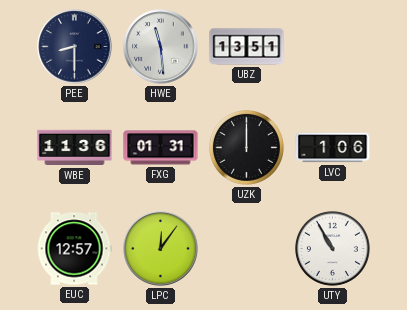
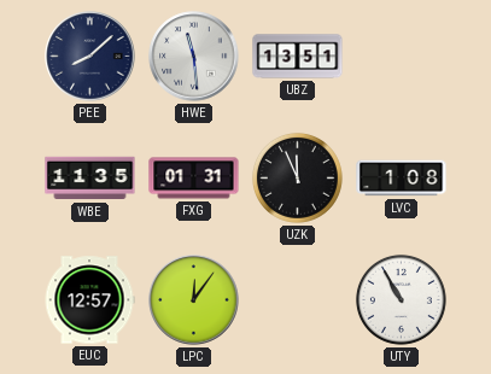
PEE: 8:30 -> 8:08
WBE: 11:36 -> 11:35
UZK: 12:00 -> 11:56
LVC: 1:06 -> 1:08
